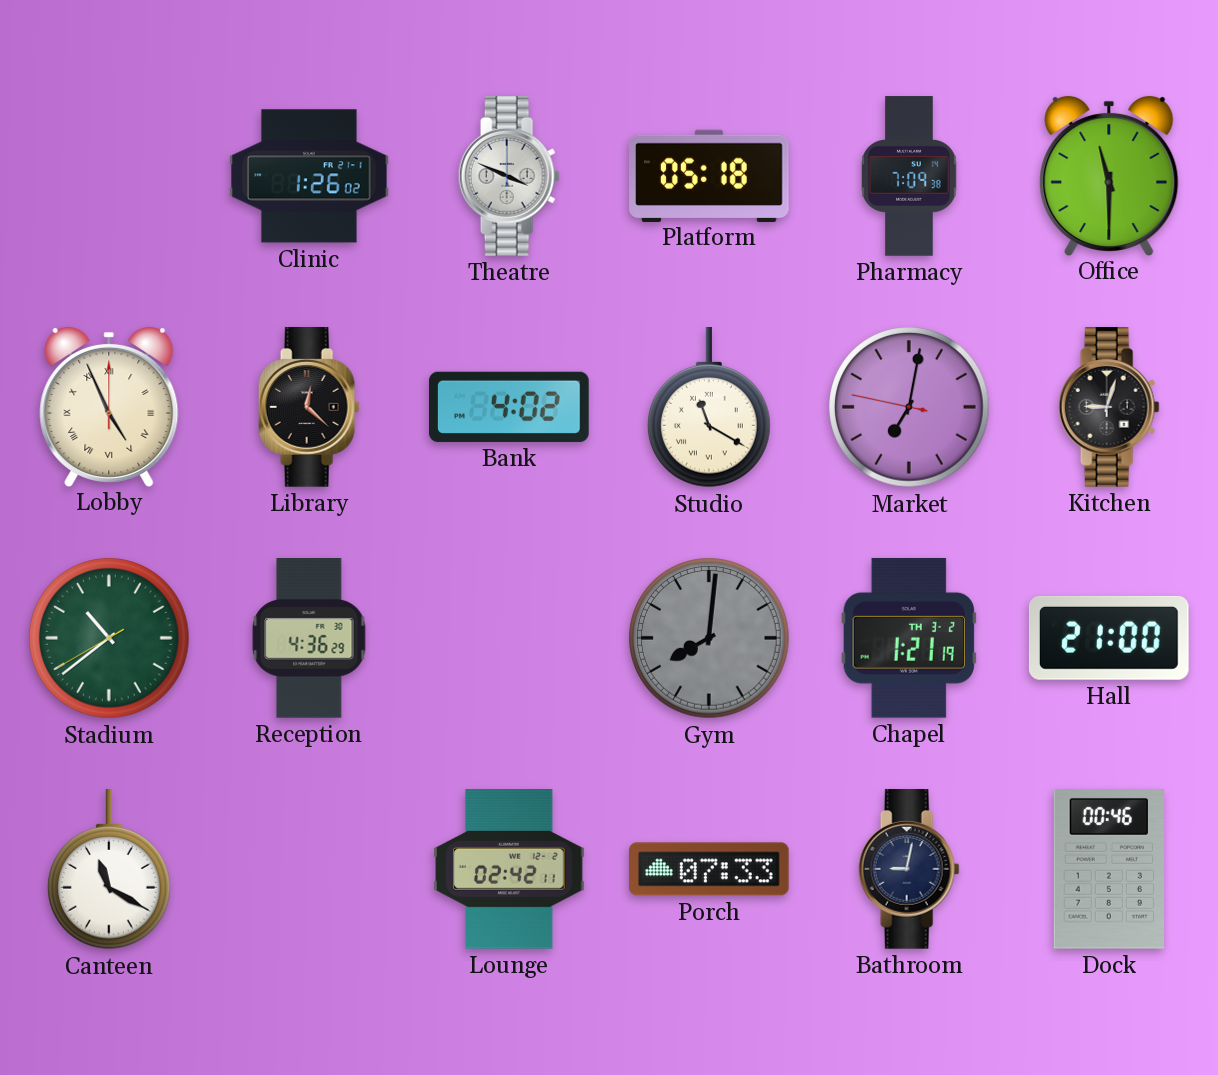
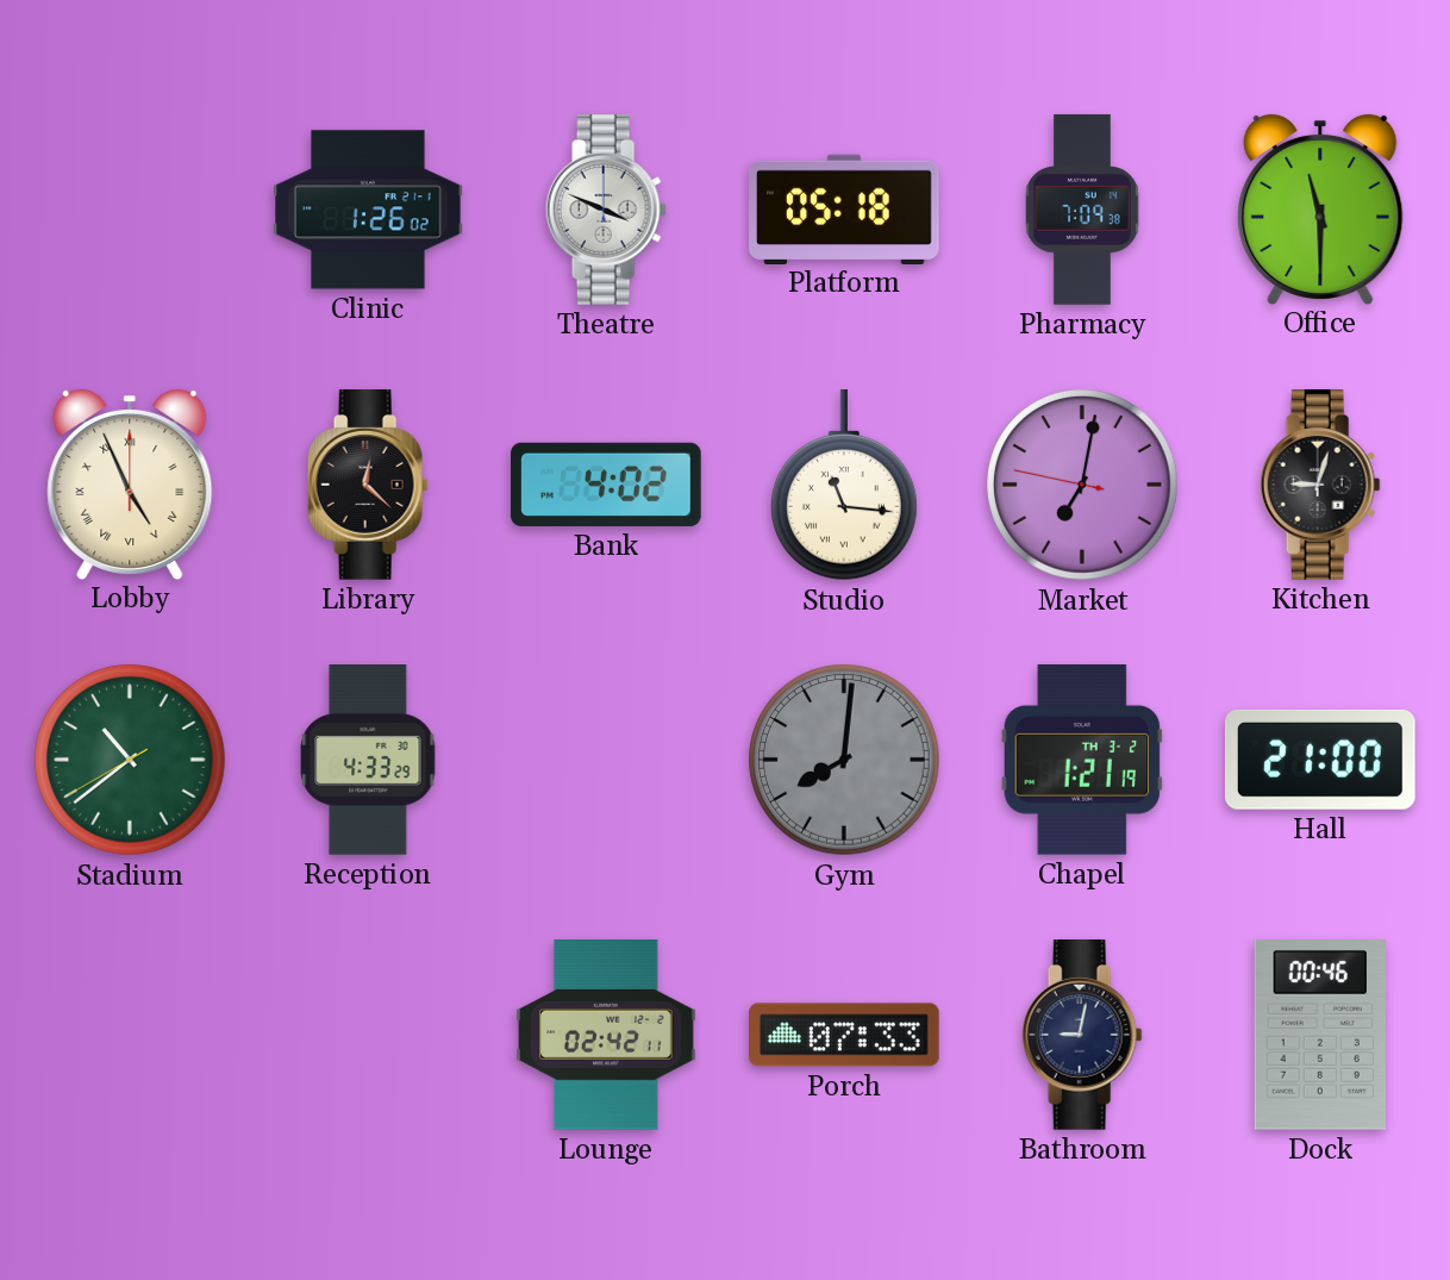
Studio: 11:20 -> 11:16
Reception: 4:36 -> 4:33
Canteen: 11:20 -> none
